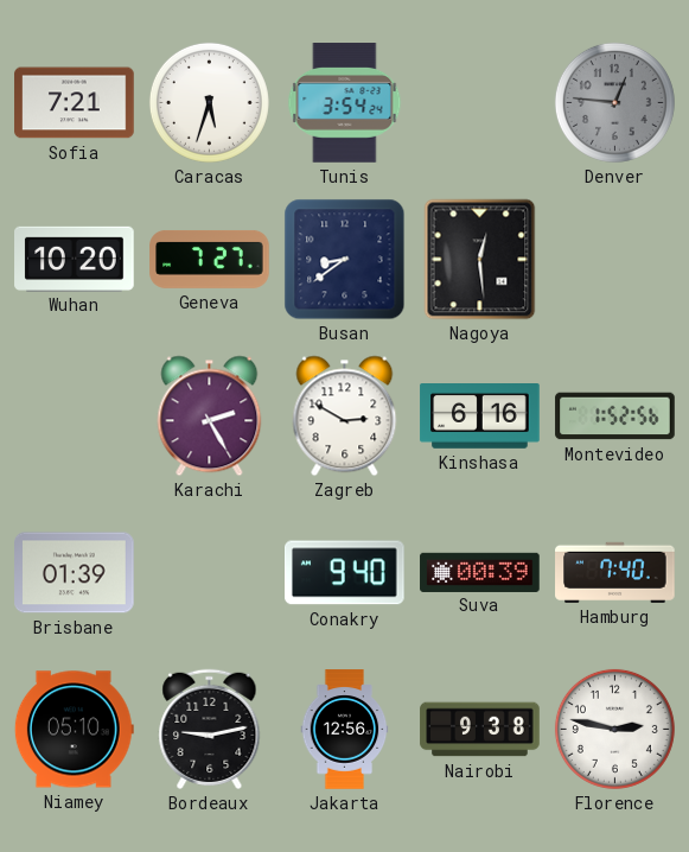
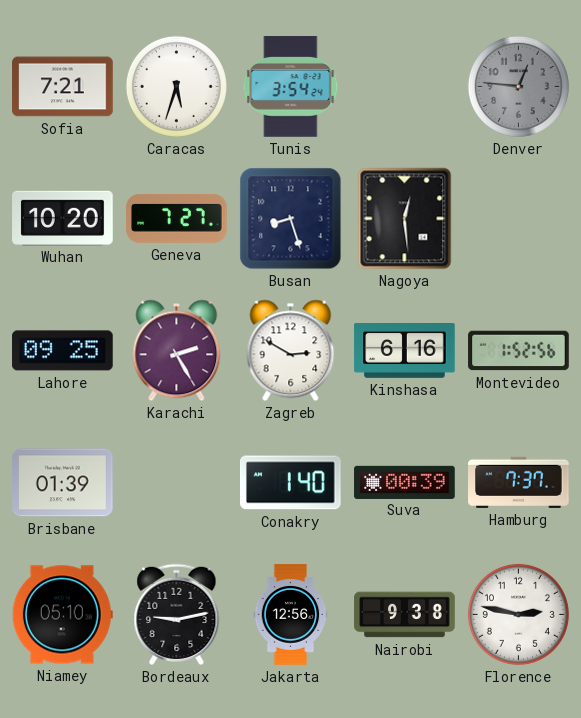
Busan: 8:39 -> 8:27
Lahore: none -> 09:25
Conakry: 9:40 -> 1:40
Hamburg: 7:40 -> 7:37
